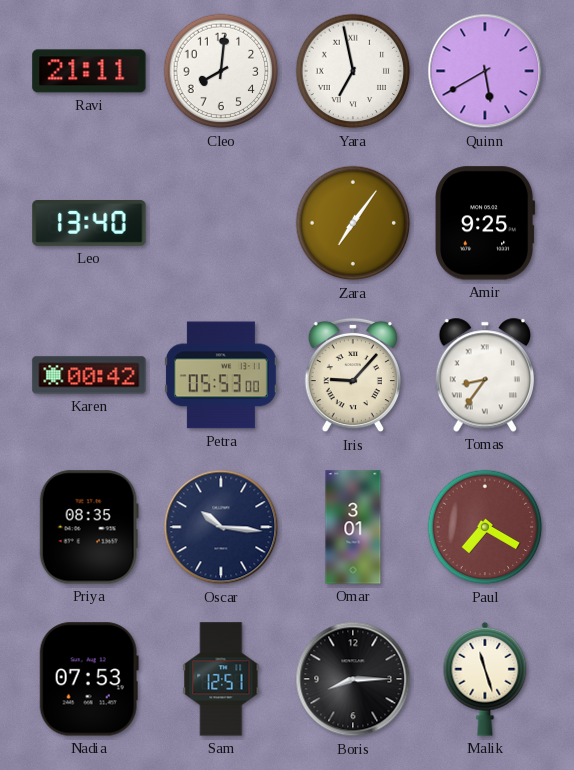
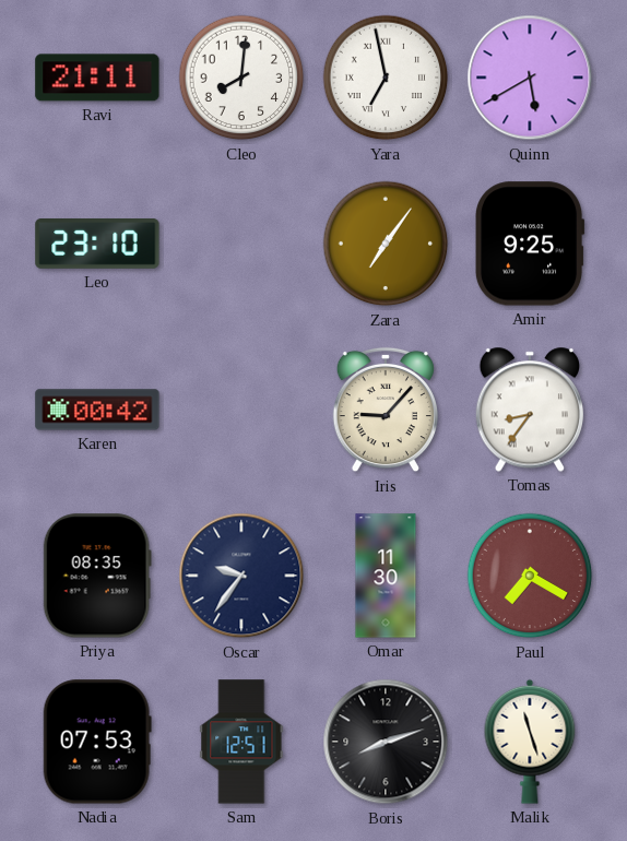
Leo: 13:40 -> 23:10
Petra: 05:53 -> none
Oscar: 10:16 -> 9:36
Omar: 3:01 -> 11:30
Boris: 8:15 -> 8:12
